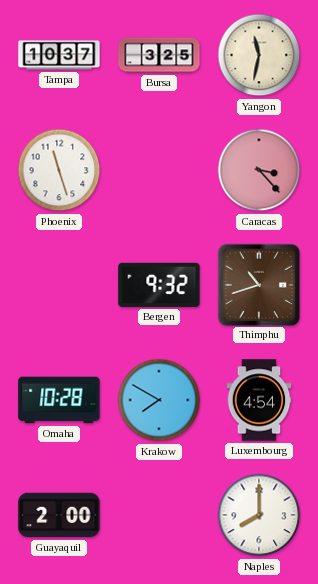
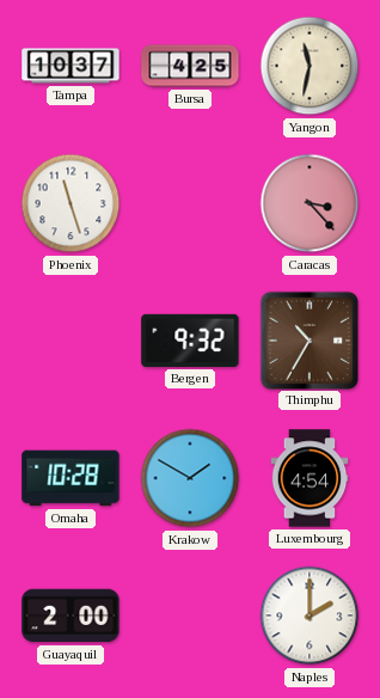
Bursa: 3:25 -> 4:25
Thimphu: 10:42 -> 10:35
Krakow: 7:50 -> 1:50
Naples: 8:00 -> 2:00
